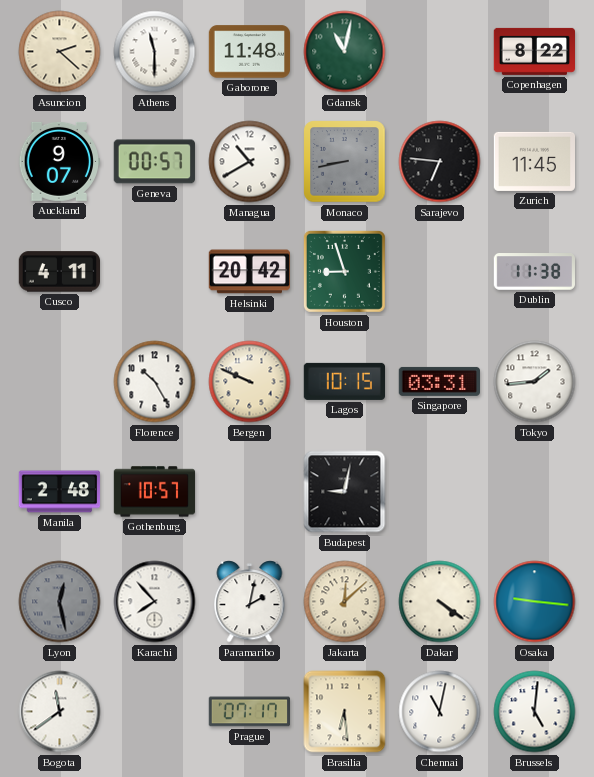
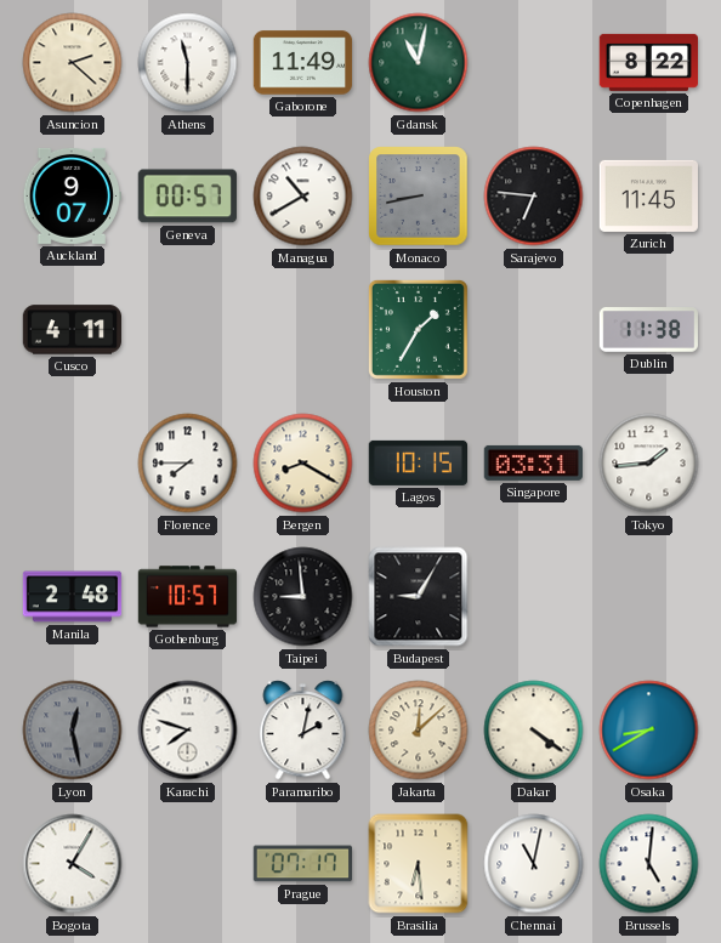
Gaborone: 11:48 -> 11:49
Helsinki: 20:42 -> none
Houston: 8:57 -> 1:35
Florence: 10:25 -> 7:45
Bergen: 9:49 -> 8:20
Taipei: none -> 8:59
Budapest: 9:02 -> 9:05
Karachi: 7:53 -> 7:48
Osaka: 9:16 -> 8:40
Bogota: 11:39 -> 4:05
